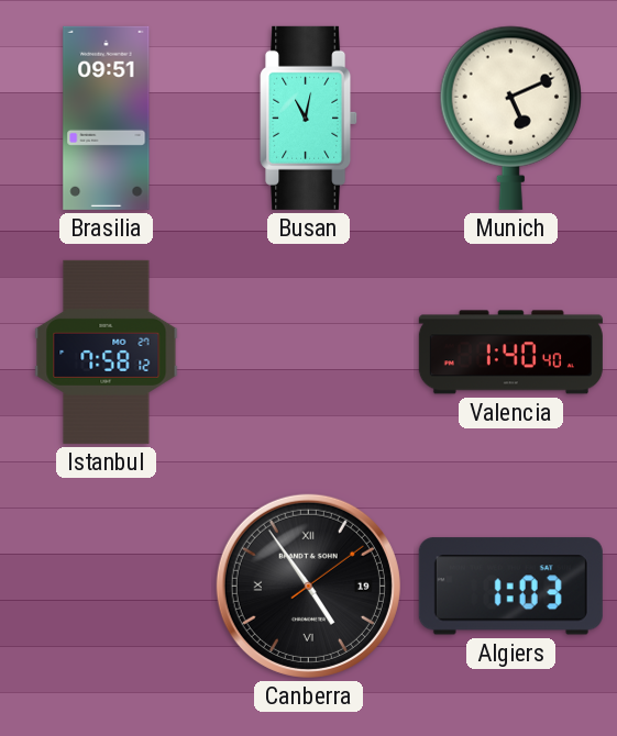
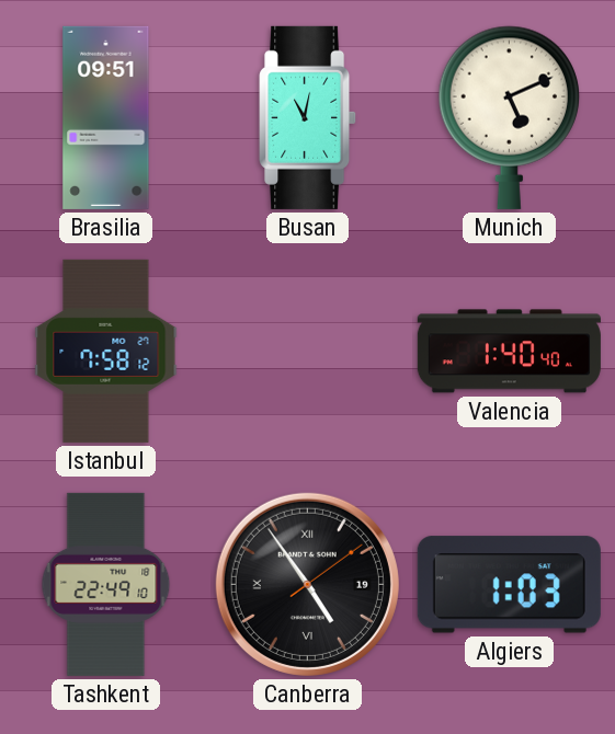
Tashkent: none -> 22:49
